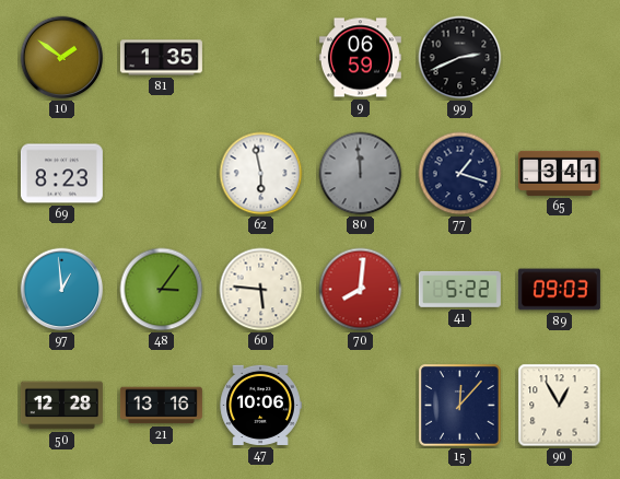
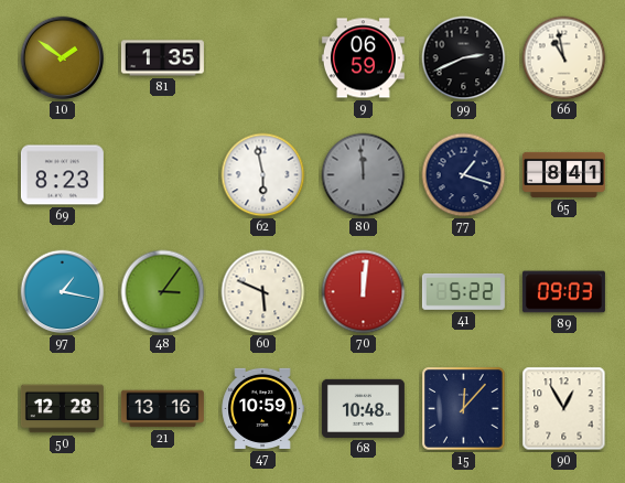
66: none -> 10:58
65: 3:41 -> 8:41
97: 12:59 -> 1:17
60: 5:46 -> 5:49
70: 8:01 -> 12:01
47: 10:06 -> 10:59
68: none -> 10:48
